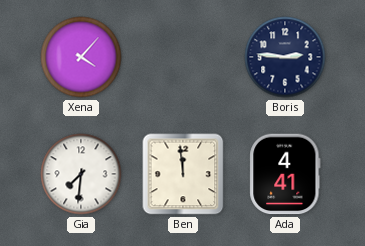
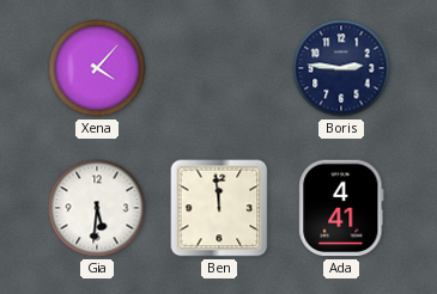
Gia: 7:31 -> 5:31
